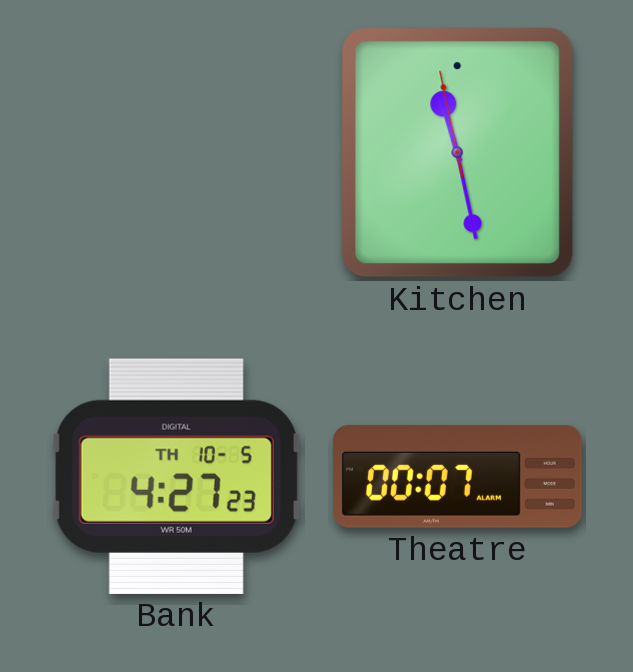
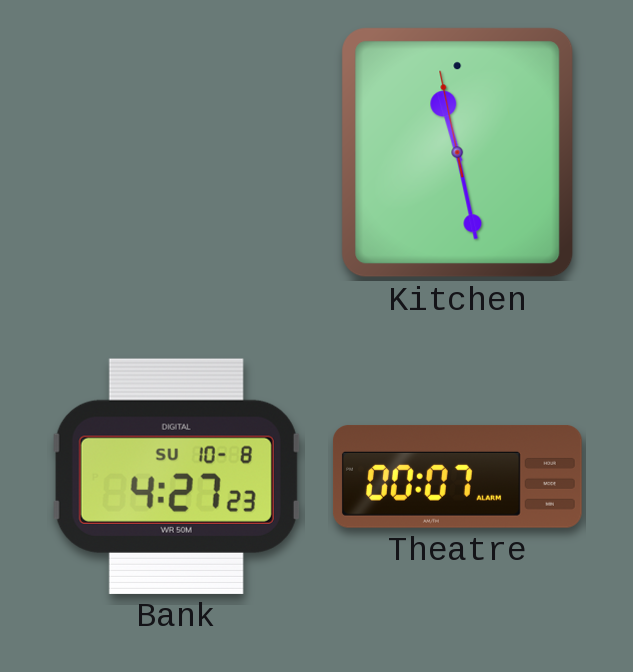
Bank date: TH 10-5 -> SU 10-8
